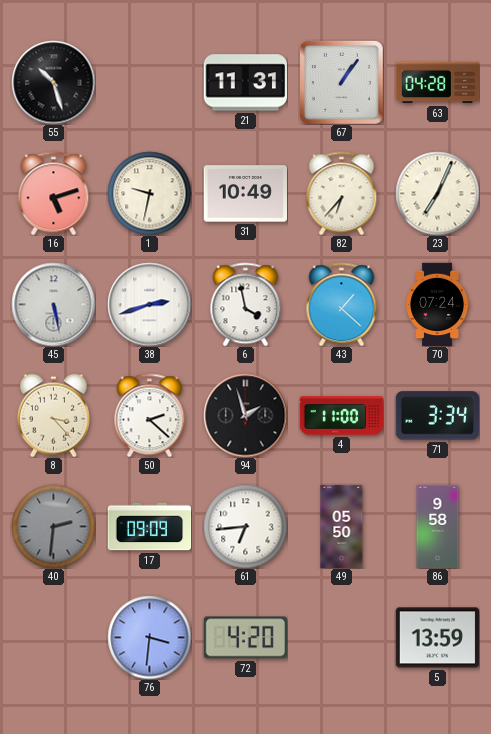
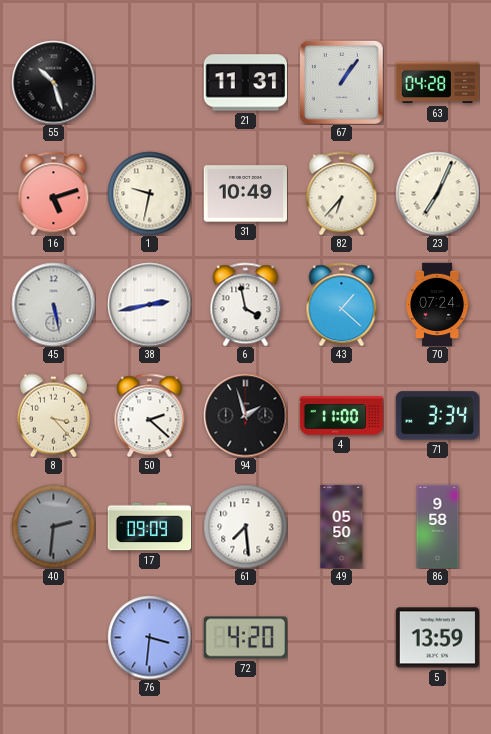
38: 2:42 -> 2:43
61: 6:44 -> 7:29
